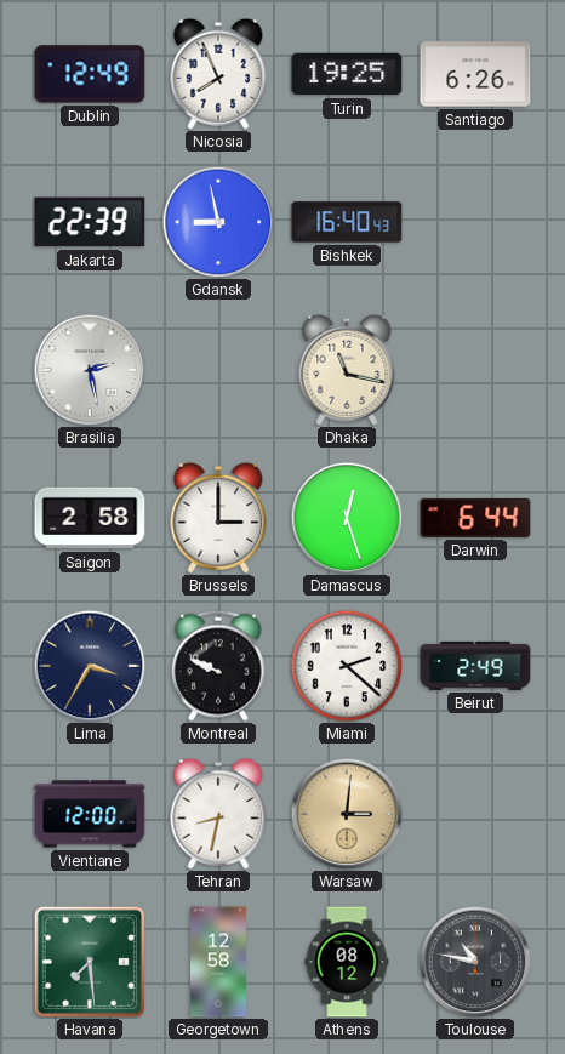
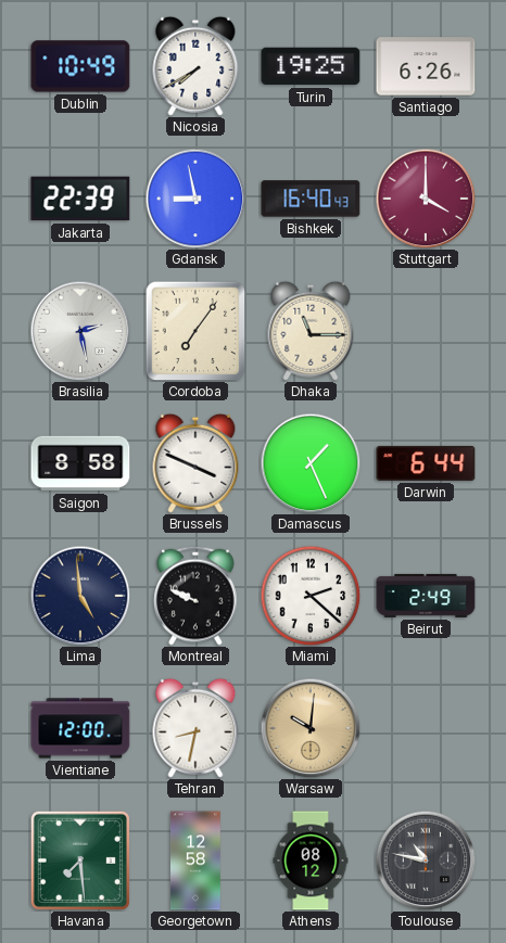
Dublin: 12:49 -> 10:49
Nicosia: 7:56 -> 7:40
Stuttgart: none -> 4:00
Cordoba: none -> 7:06
Dhaka: 11:17 -> 11:15
Saigon: 2:58 -> 8:58
Brussels: 3:00 -> 3:49
Damascus: 12:27 -> 1:26
Lima: 3:35 -> 4:59
Warsaw: 3:01 -> 10:01
